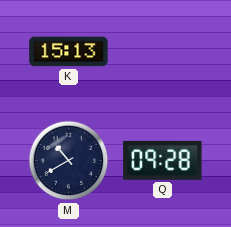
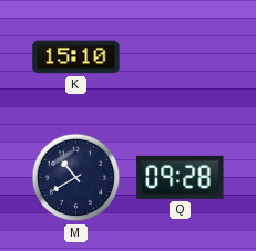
K: 15:13 -> 15:10
